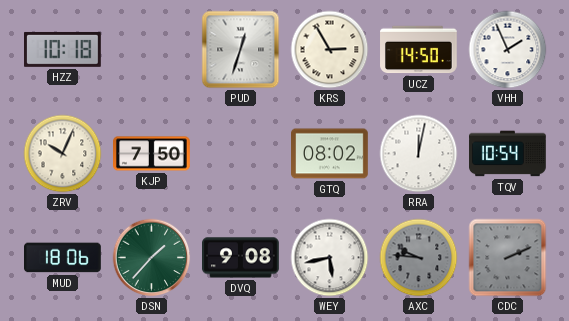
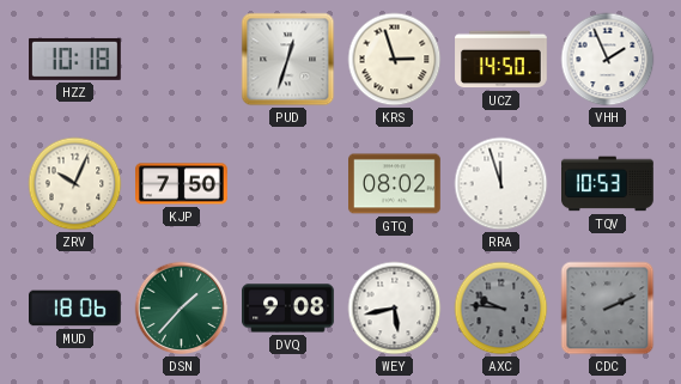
KRS: 2:55 -> 2:57
RRA: 12:02 -> 11:57
TQV: 10:54 -> 10:53
